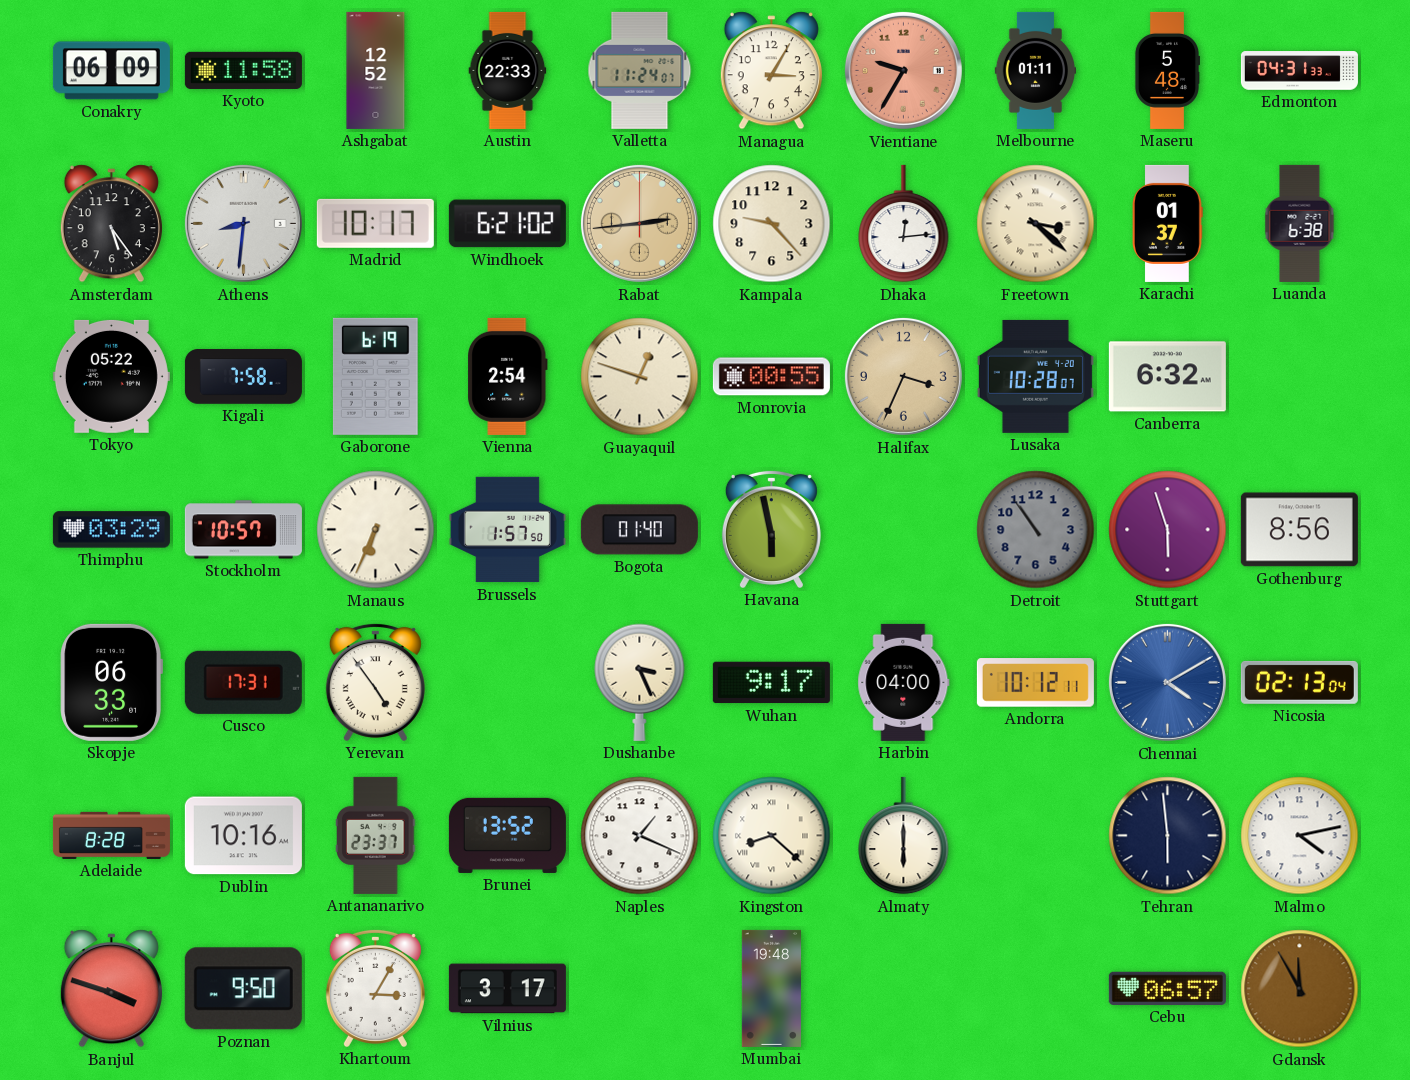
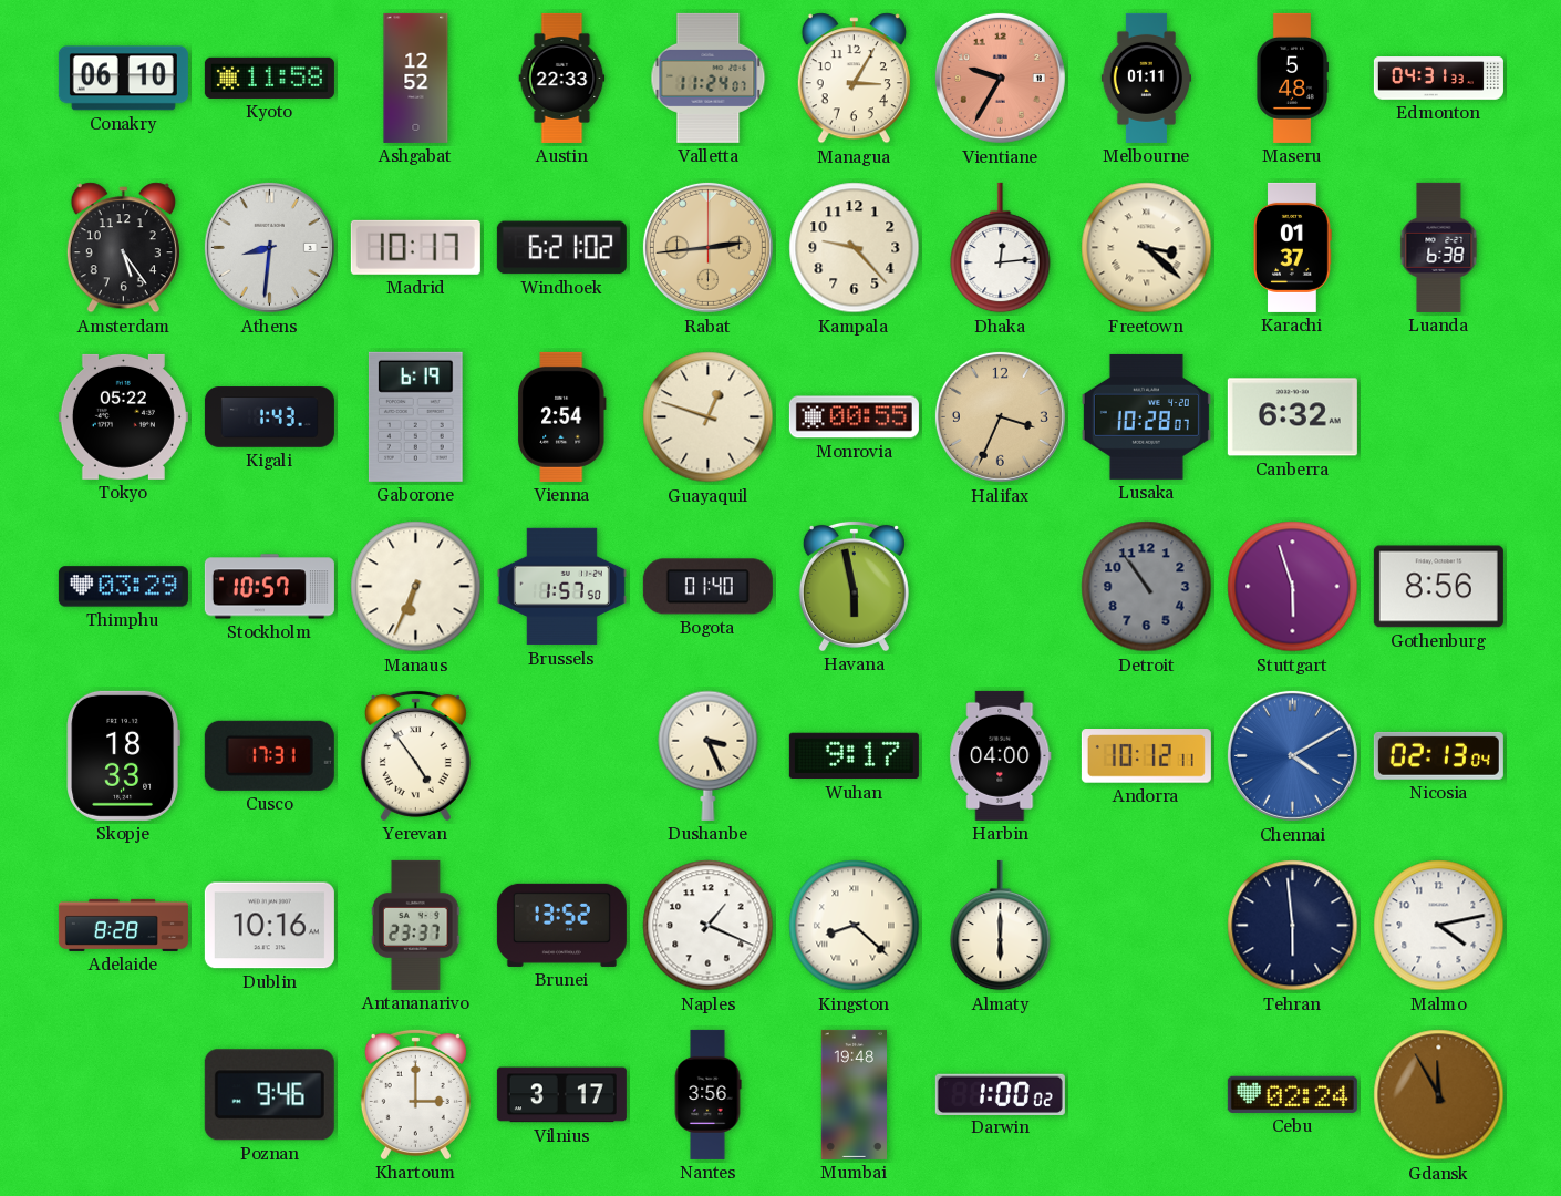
Conakry: 06:09 -> 06:10
Kigali: 7:58 -> 1:43
Skopje: 06:33 -> 18:33
Banjul: 3:48 -> none
Poznan: 9:50 -> 9:46
Khartoum: 3:05 -> 3:00
Nantes: none -> 3:56
Darwin: none -> 1:00
Cebu: 06:57 -> 02:24
